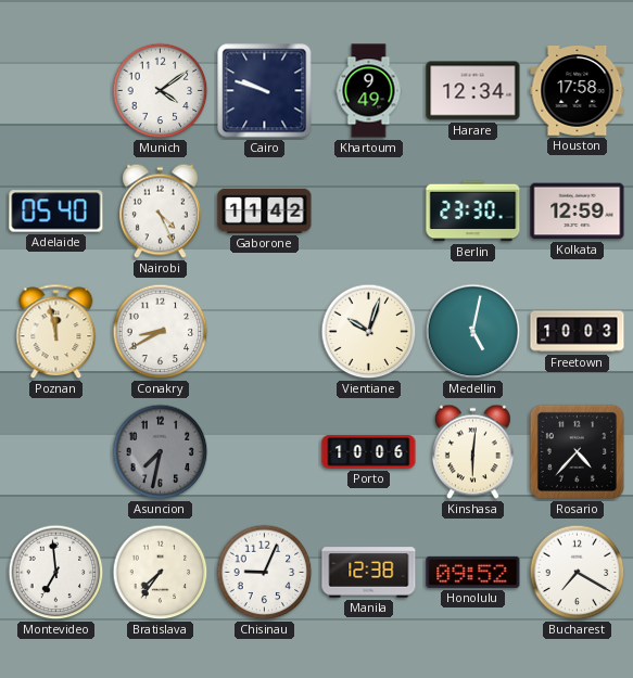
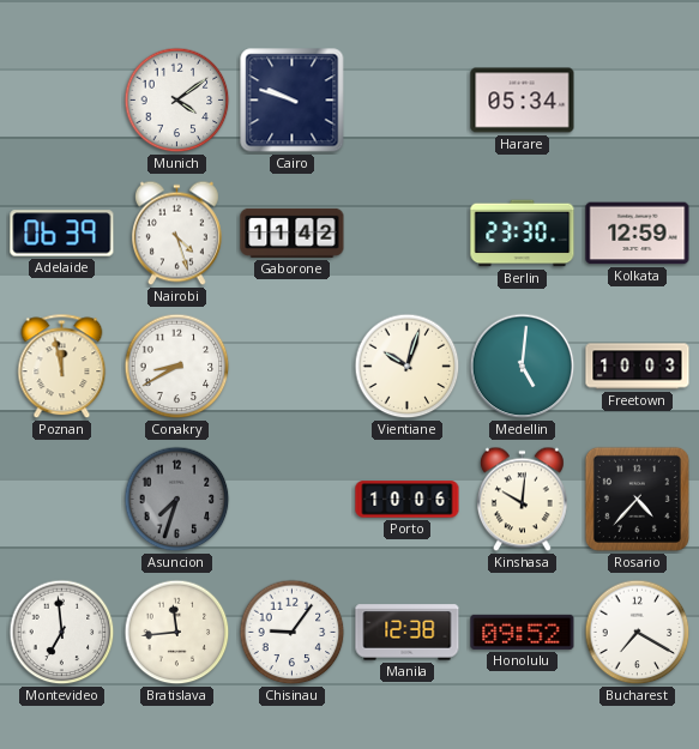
Khartoum: 9:49 -> none
Harare: 12:34 -> 05:34
Houston: 17:58 -> none
Adelaide: 05:40 -> 06:39
Nairobi: 4:26 -> 4:27
Medellin: 5:02 -> 5:01
Asuncion: 7:32 -> 7:33
Kinshasa: 6:01 -> 10:01
Bratislava: 7:36 -> 11:44
Chisinau: 9:04 -> 9:06
